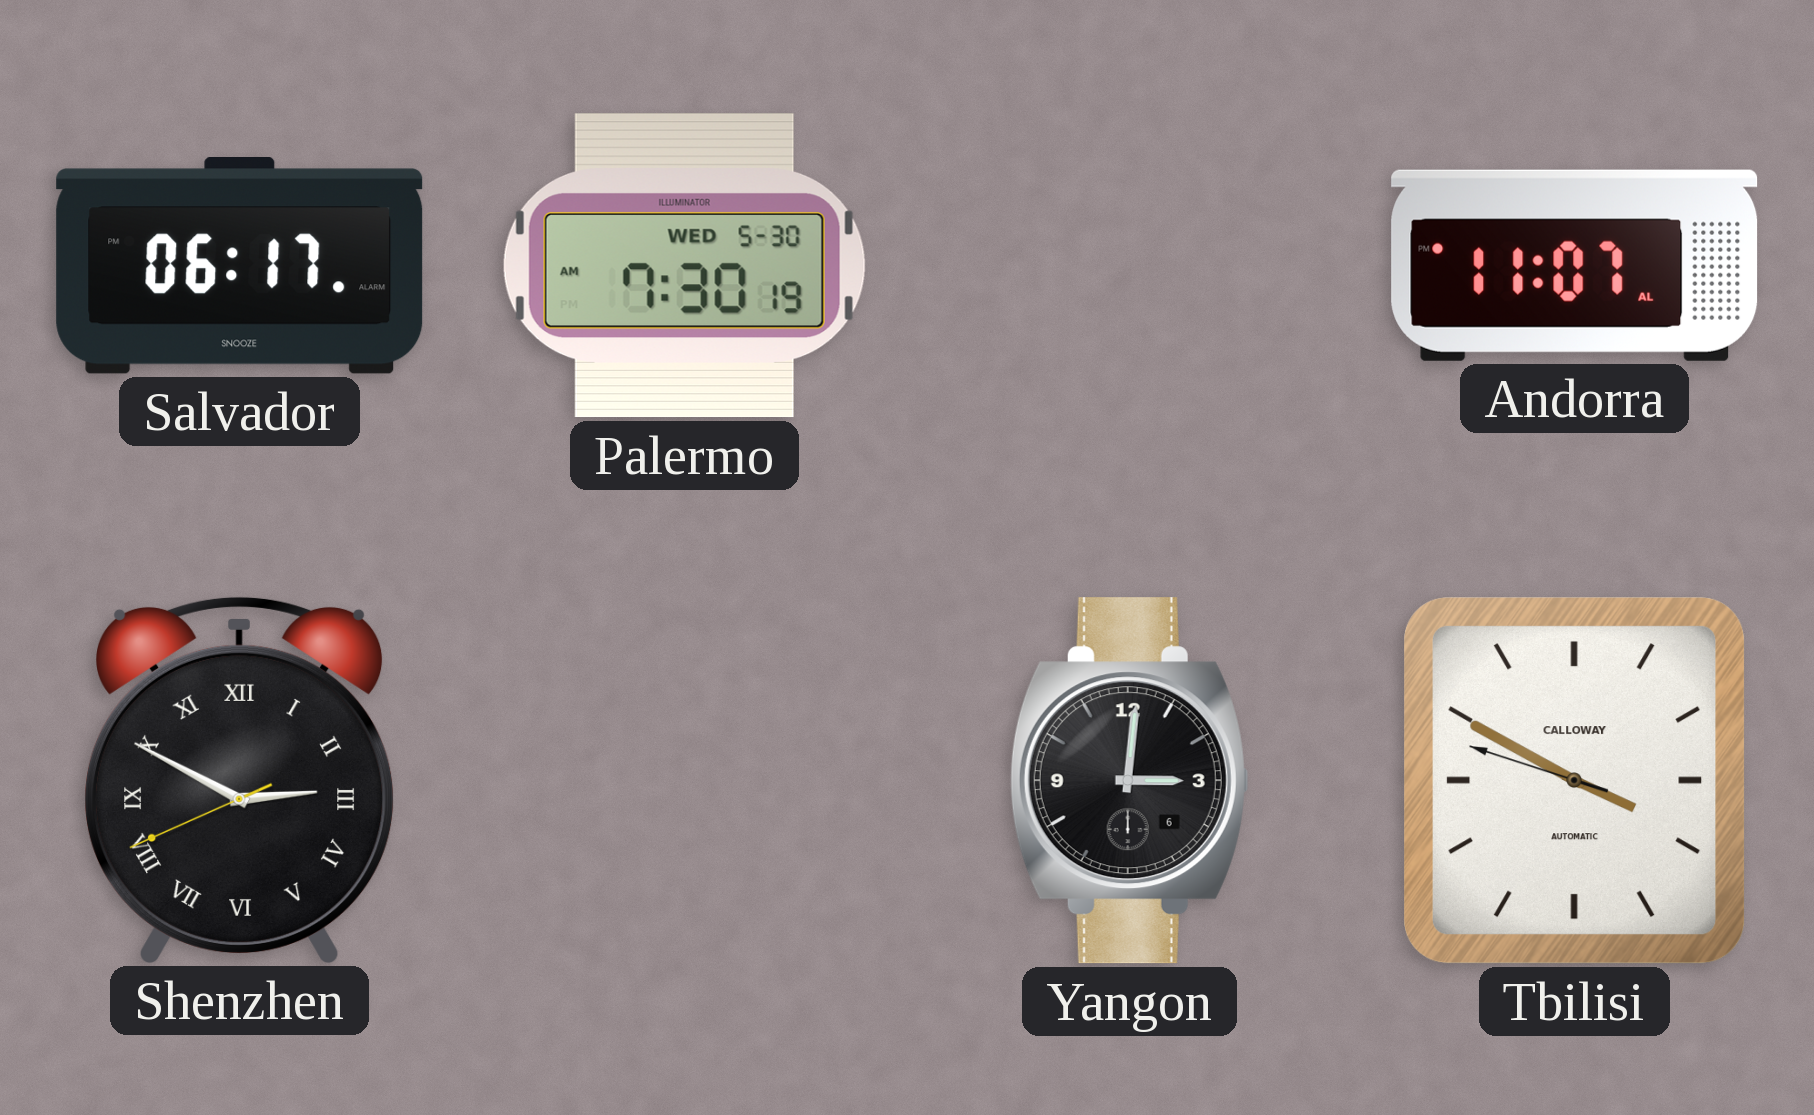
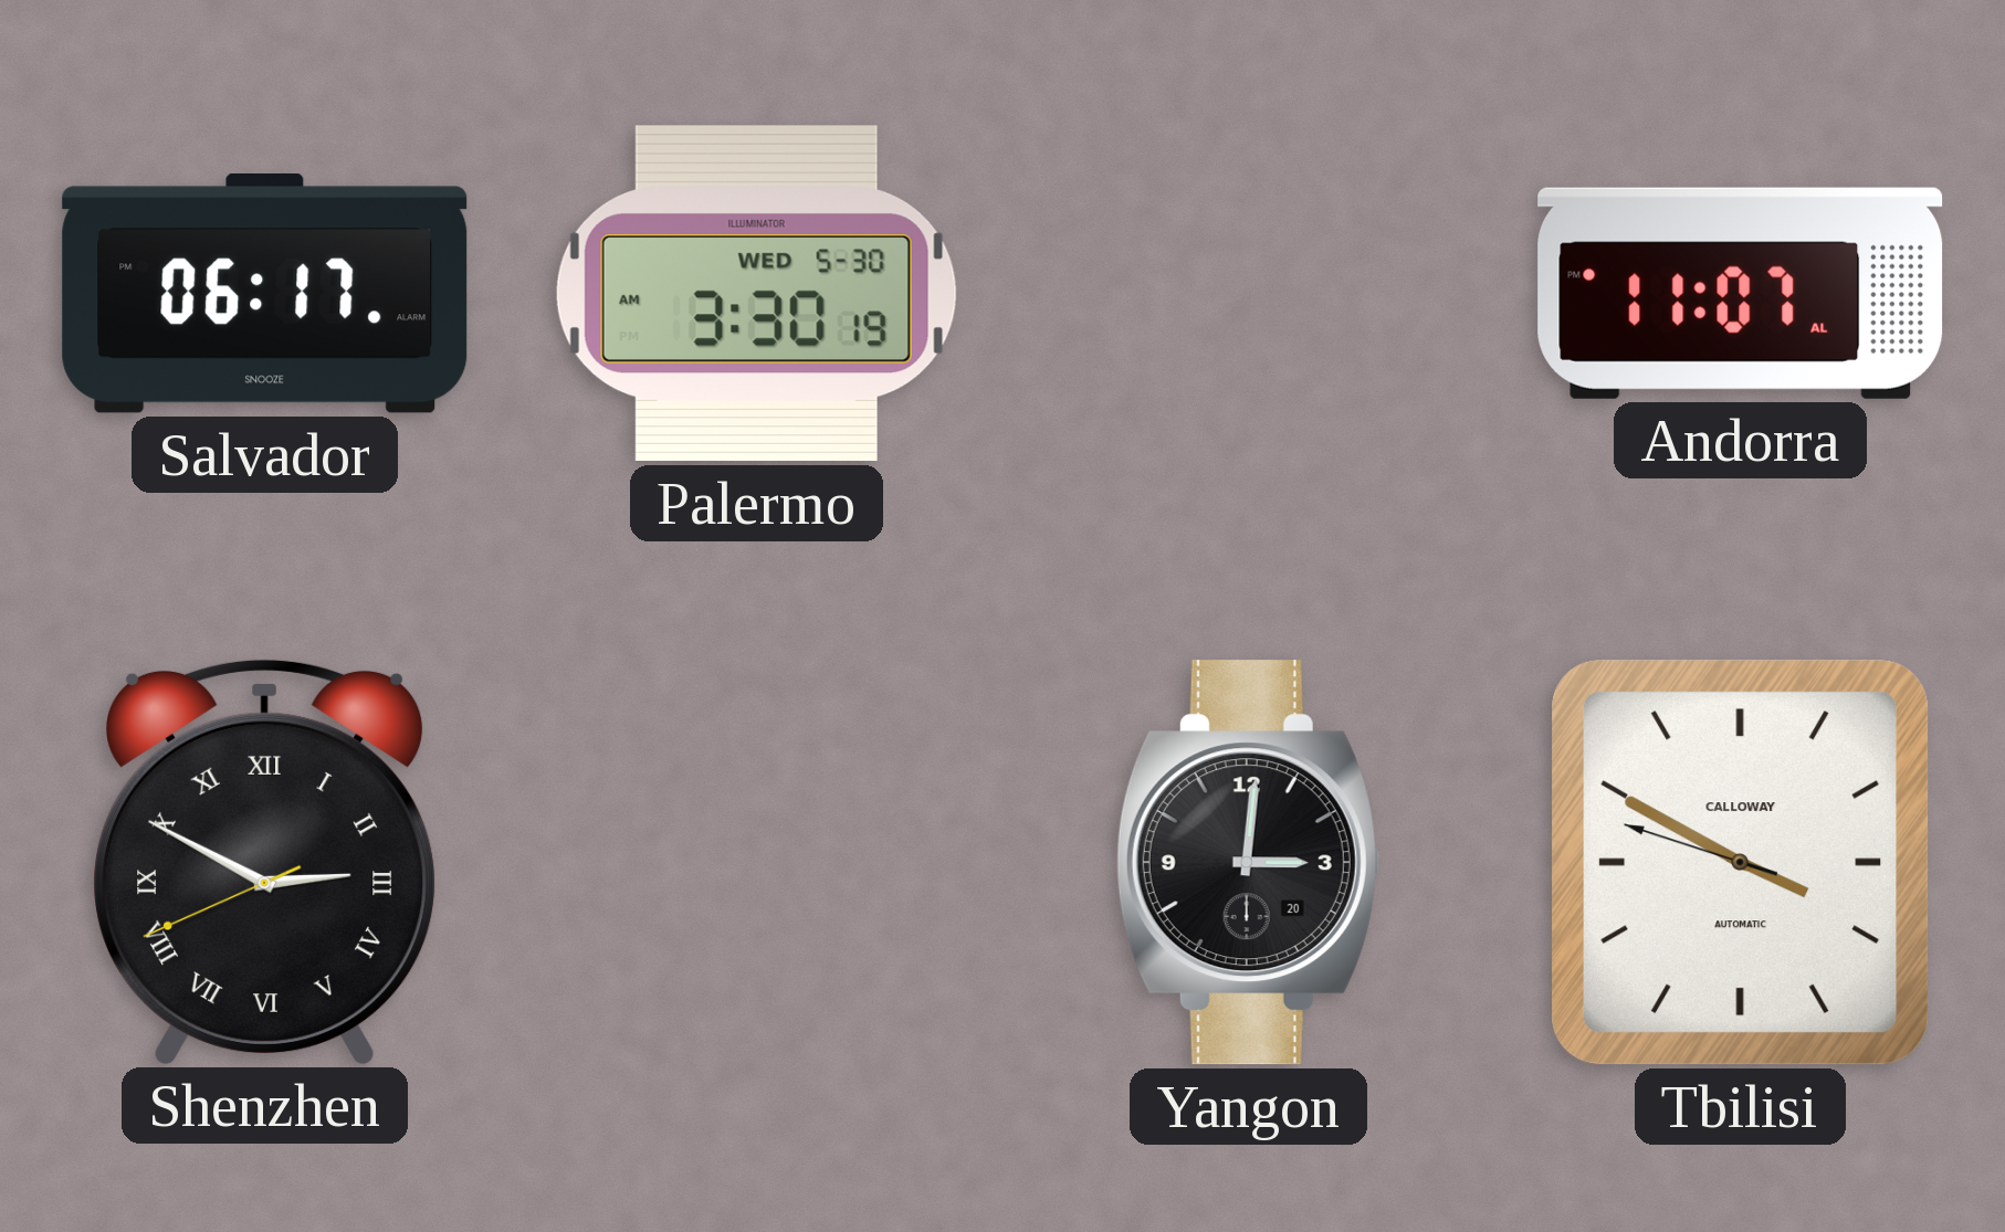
Palermo: 7:30 -> 3:30
Yangon date: 6 -> 20
